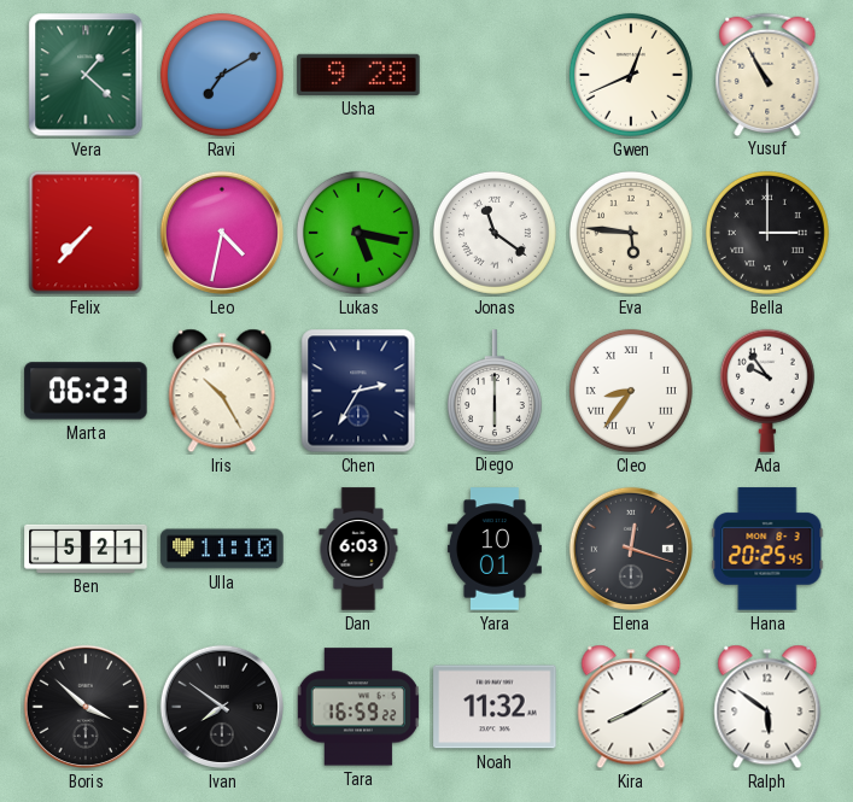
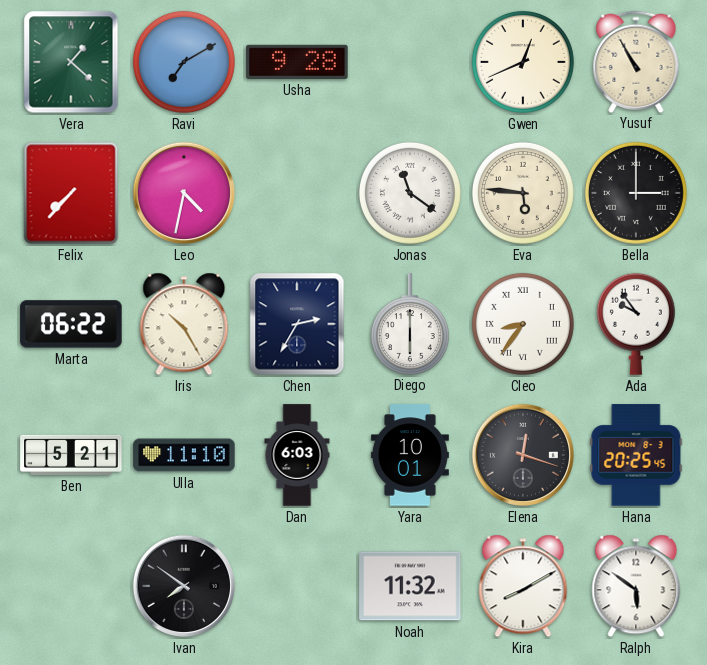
Lukas: 5:17 -> none
Marta: 06:23 -> 06:22
Boris: 3:52 -> none
Tara: 16:59 -> none
